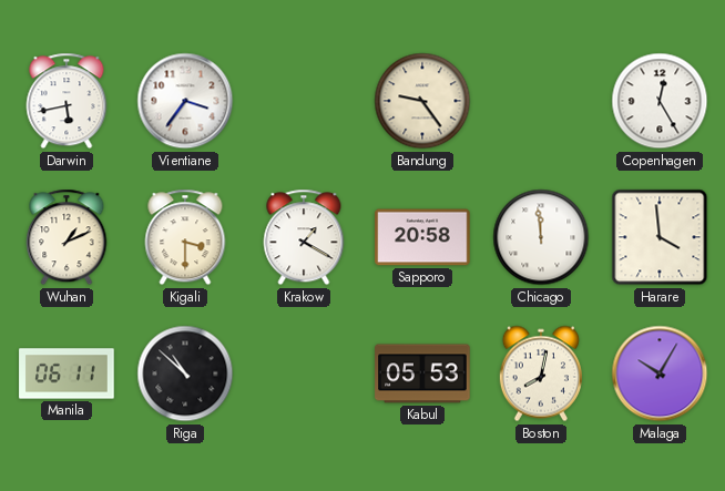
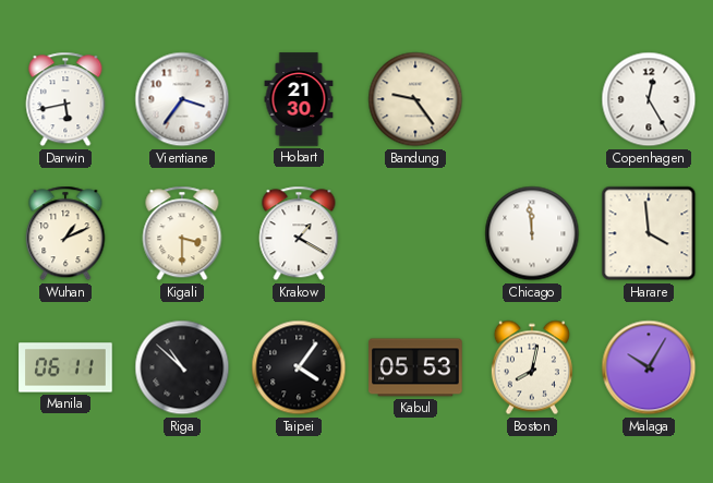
Hobart: none -> 21:30
Sapporo: 20:58 -> none
Taipei: none -> 4:06
